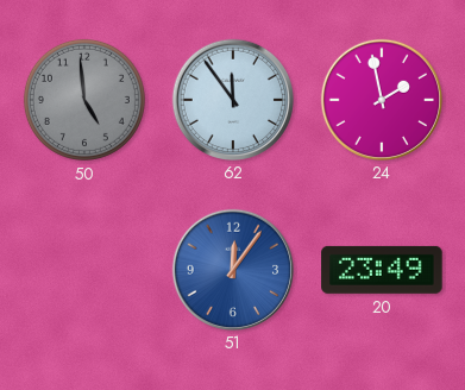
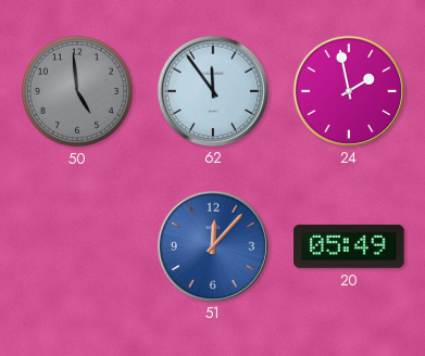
51: 12:06 -> 12:07
20: 23:49 -> 05:49
